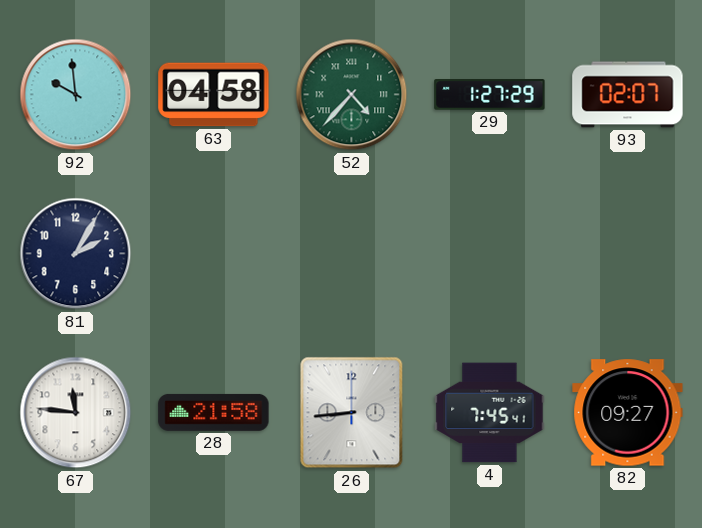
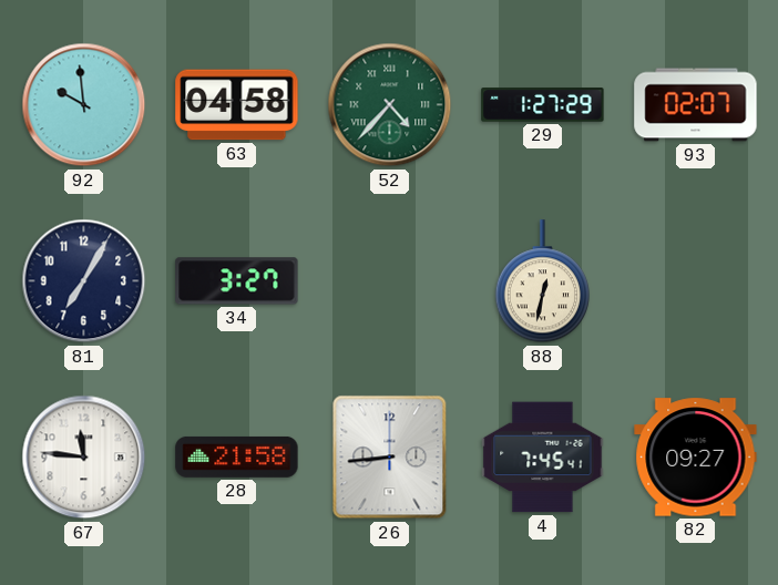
81: 2:05 -> 7:05
34: none -> 3:27
88: none -> 12:32
